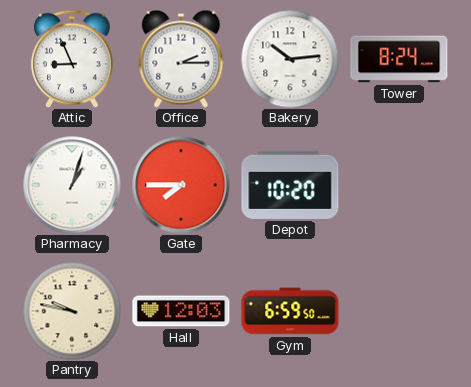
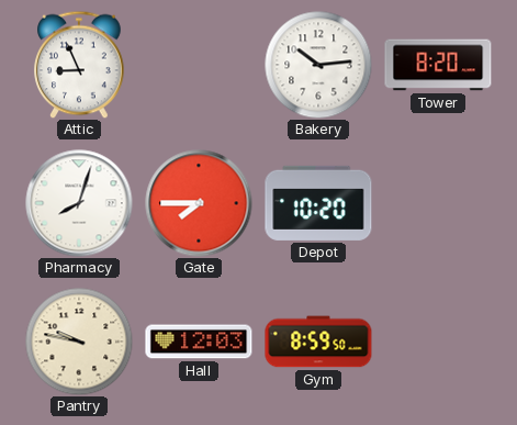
Office: 2:15 -> none
Tower: 8:24 -> 8:20
Pharmacy: 1:03 -> 8:03
Gym: 6:59 -> 8:59
